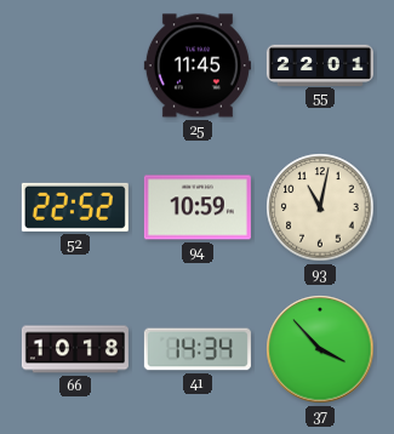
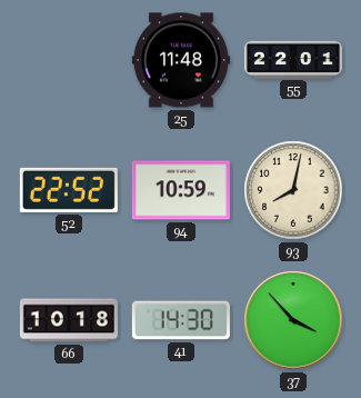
25: 11:45 -> 11:48
93: 11:02 -> 8:02
41: 14:34 -> 14:30
